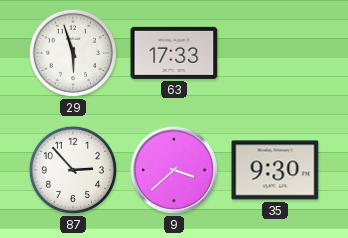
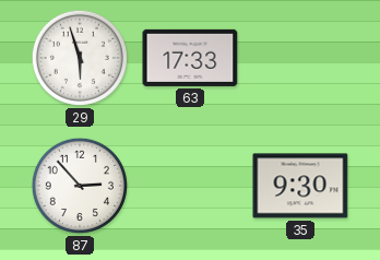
9: 3:38 -> none
